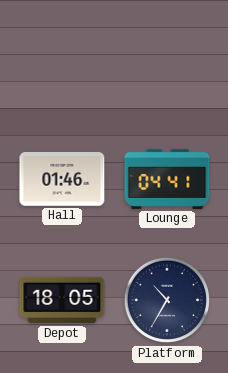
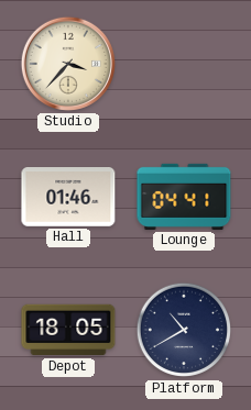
Studio: none -> 3:37
Platform: 10:35 -> 10:40
